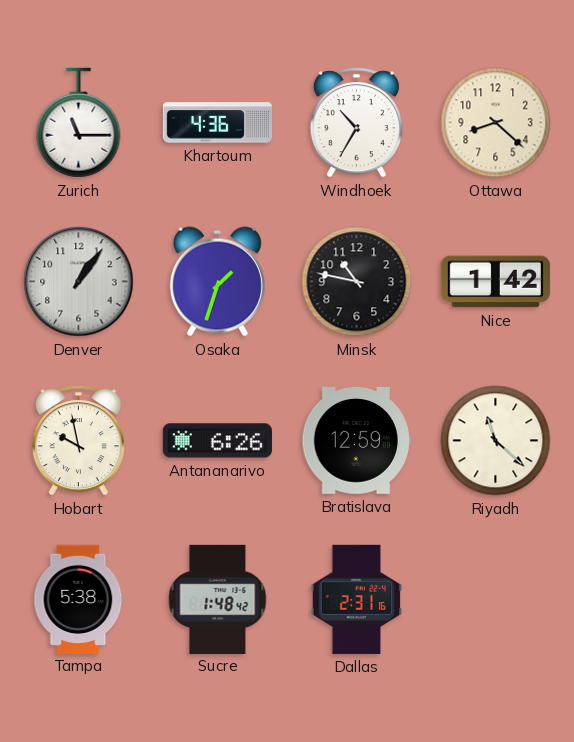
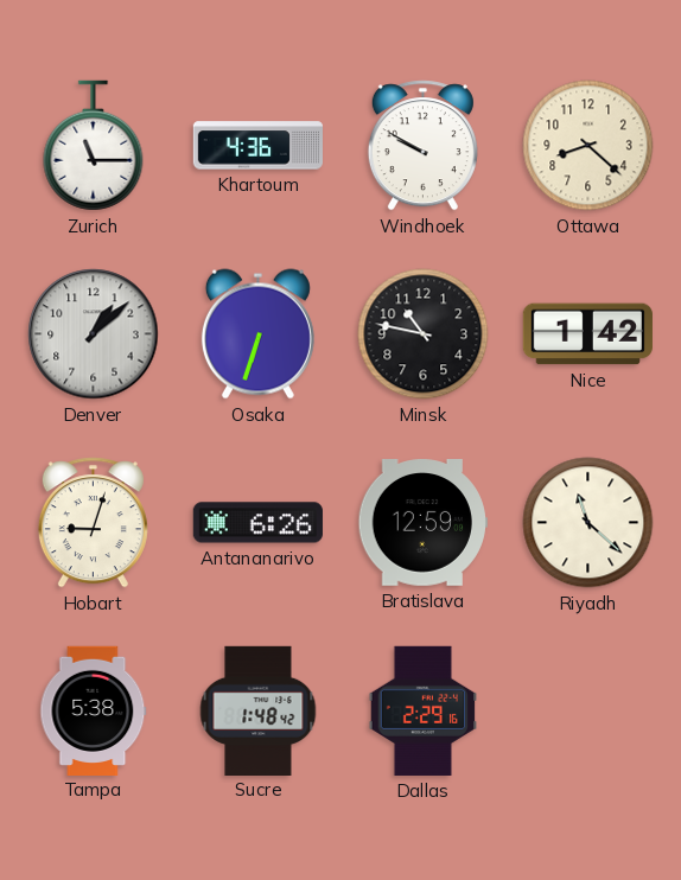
Windhoek: 10:35 -> 9:50
Denver: 1:06 -> 1:08
Osaka: 1:33 -> 6:33
Hobart: 9:58 -> 9:03
Dallas: 2:31 -> 2:29
